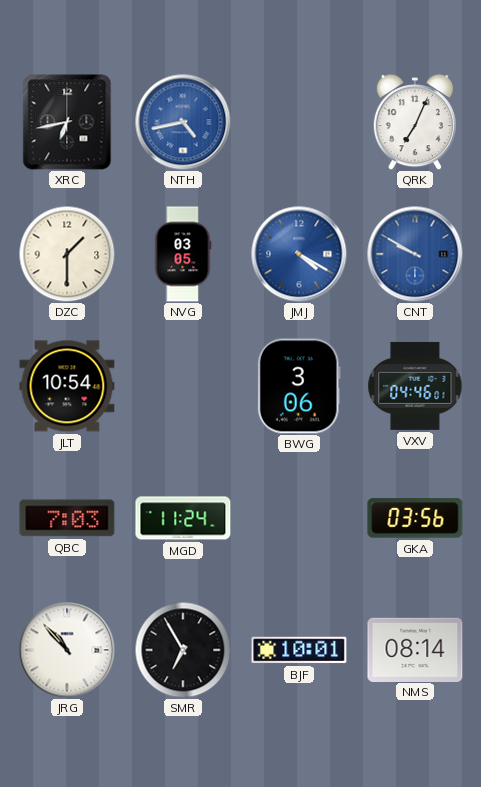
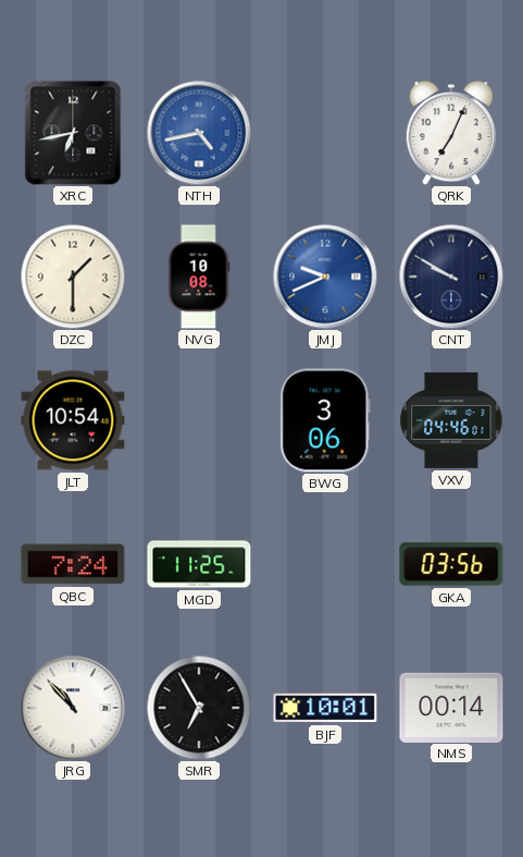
NVG: 03:05 -> 10:08
JMJ: 4:20 -> 9:41
CNT dial: blue -> navy
QBC: 7:03 -> 7:24
MGD: 11:24 -> 11:25
NMS: 08:14 -> 00:14
